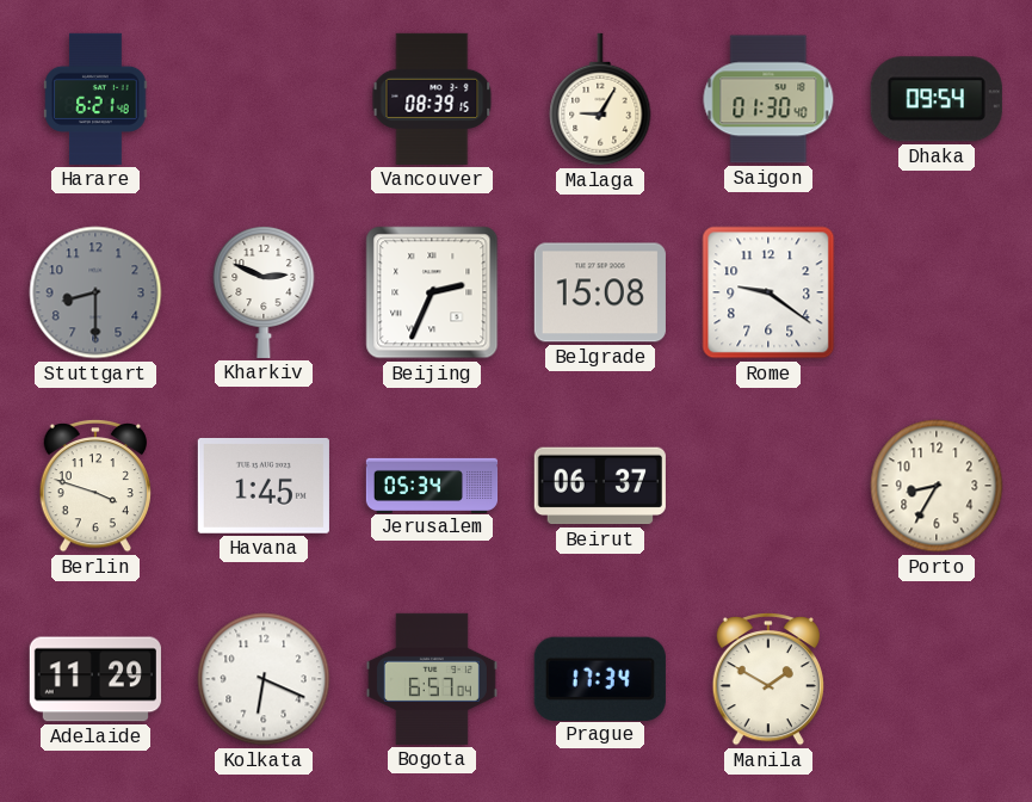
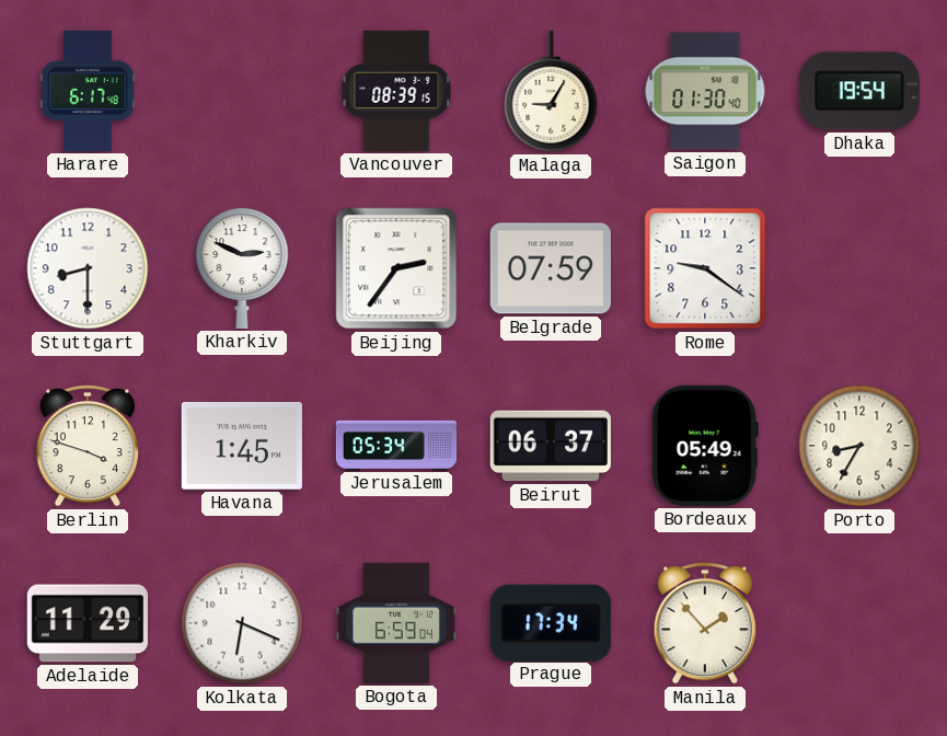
Harare: 6:21 -> 6:17
Dhaka: 09:54 -> 19:54
Stuttgart dial: grey -> white
Beijing: 2:34 -> 2:36
Belgrade: 15:08 -> 07:59
Bordeaux: none -> 05:49
Bogota: 6:57 -> 6:59
Manila: 1:50 -> 1:53
